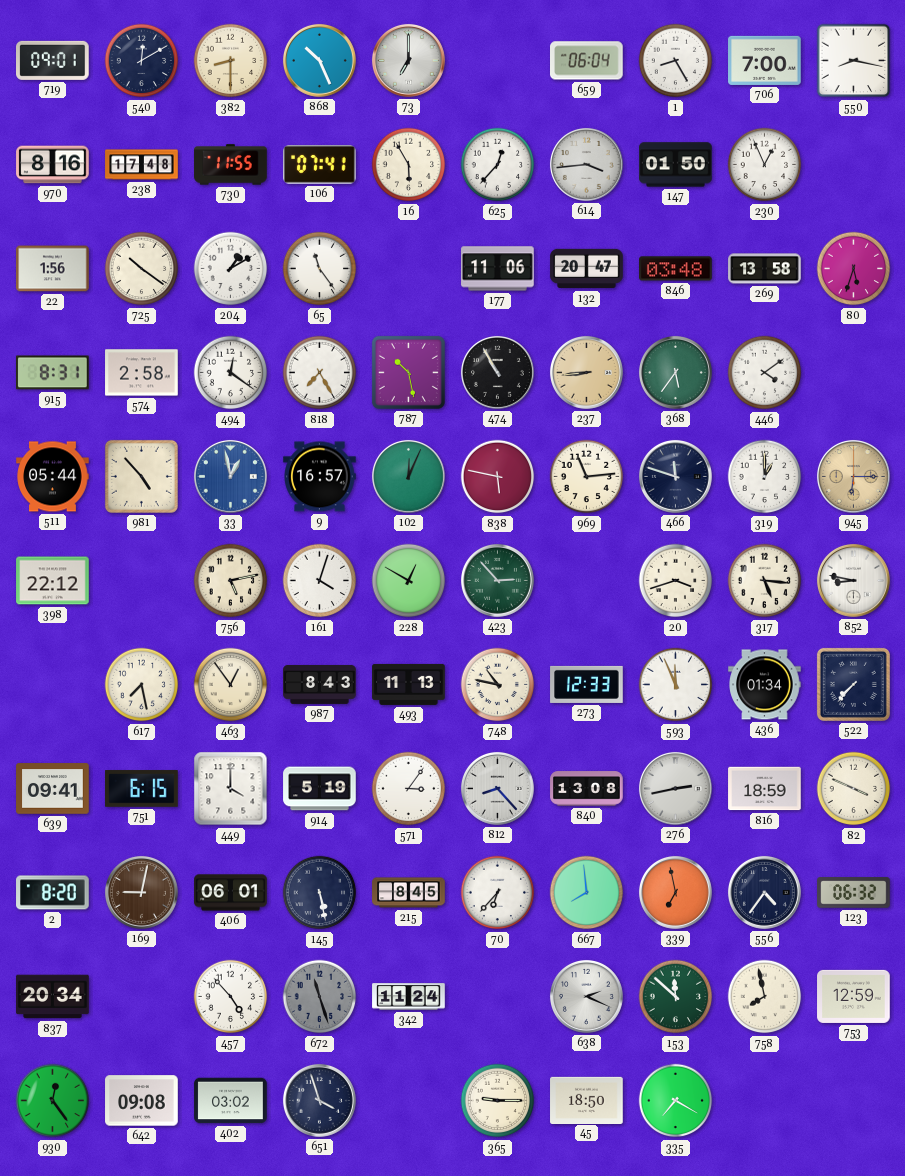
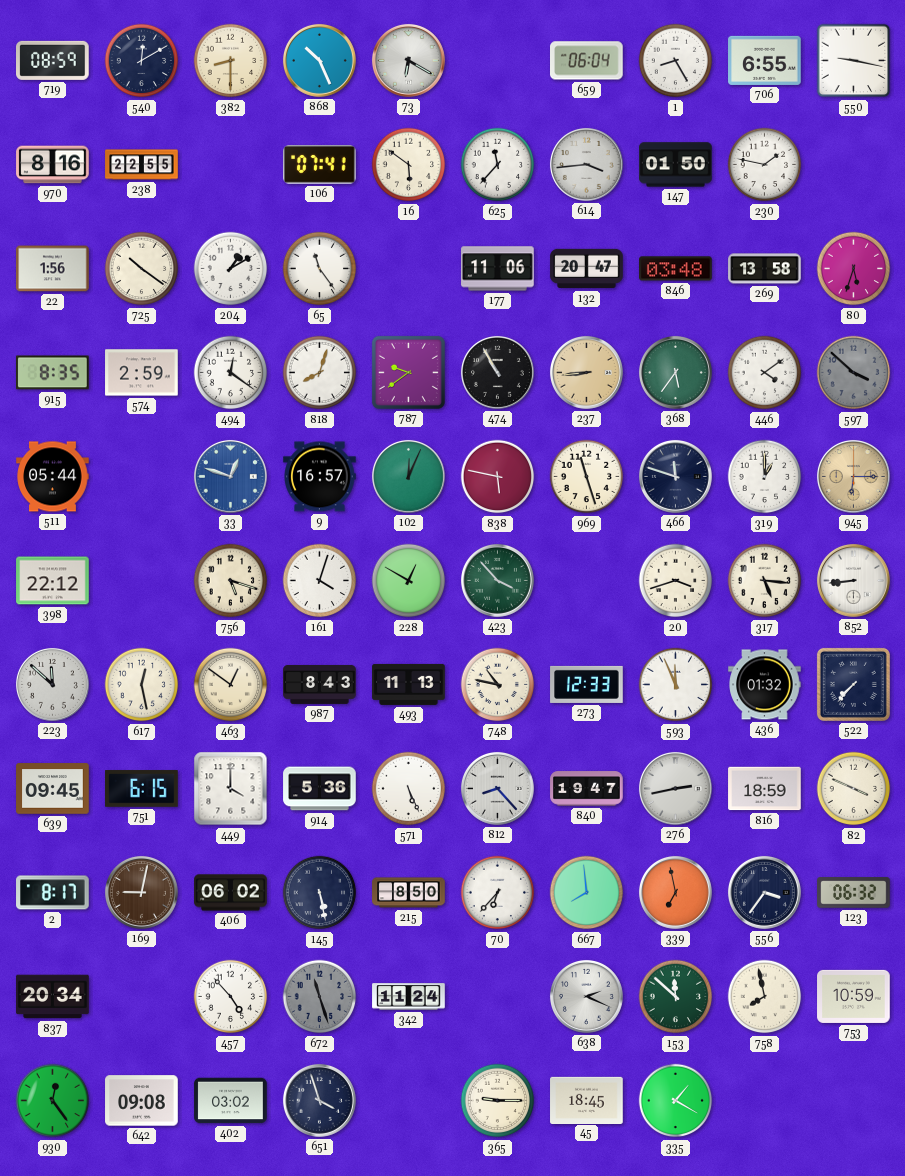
719: 09:01 -> 08:59
73: 7:00 -> 6:20
706: 7:00 -> 6:55
550: 8:17 -> 9:17
238: 17:48 -> 22:55
730: 11:55 -> none
16: 5:55 -> 5:51
625: 12:37 -> 11:37
230: 12:56 -> 1:47
915: 8:31 -> 8:35
574: 2:58 -> 2:59
818: 7:25 -> 8:03
787: 10:28 -> 9:39
597: none -> 3:52
981: 4:53 -> none
33: 12:58 -> 12:48
969: 11:14 -> 11:27
756: 5:13 -> 5:18
423: 2:53 -> 3:53
852: 8:47 -> 8:44
223: none -> 11:52
617: 7:28 -> 12:28
463: 12:54 -> 12:51
436: 01:34 -> 01:32
639: 09:41 -> 09:45
914: 5:19 -> 5:36
571: 3:06 -> 5:26
840: 13:08 -> 19:47
2: 8:20 -> 8:17
406: 06:01 -> 06:02
215: 8:45 -> 8:50
556: 4:36 -> 3:36
753: 12:59 -> 10:59
45: 18:50 -> 18:45
335: 7:20 -> 1:20
